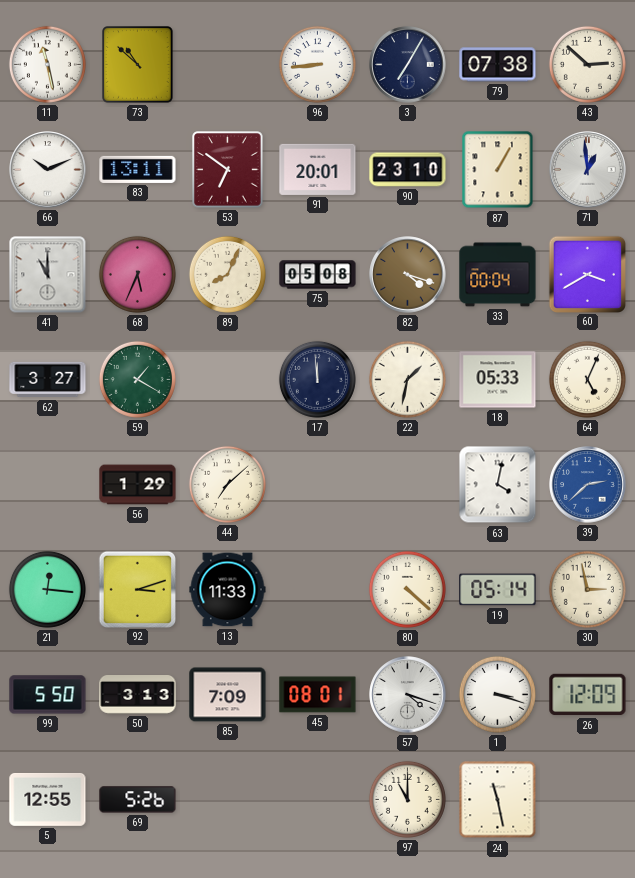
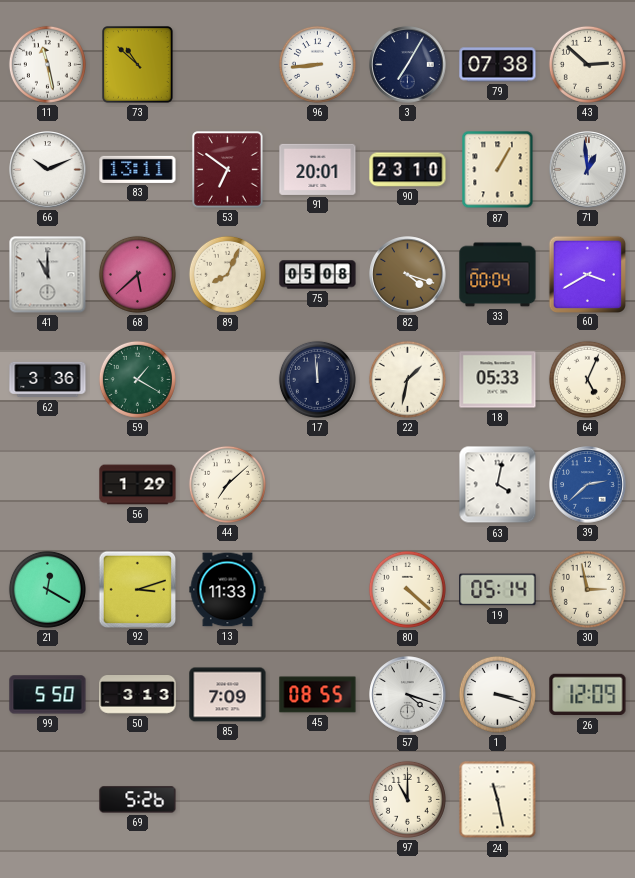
68: 5:34 -> 5:38
62: 3:27 -> 3:36
21: 12:16 -> 12:20
45: 08:01 -> 08:55
5: 12:55 -> none
